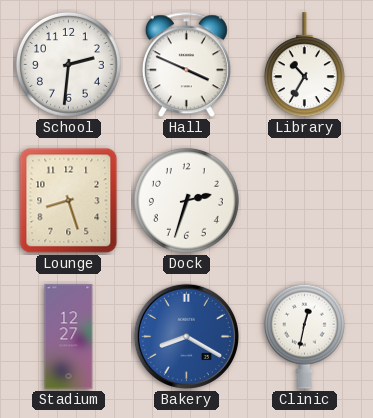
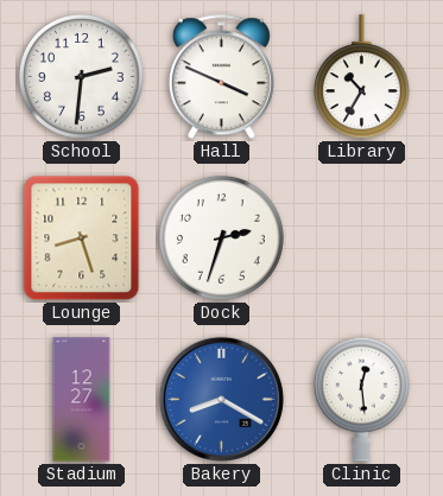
Clinic: 12:32 -> 12:29
